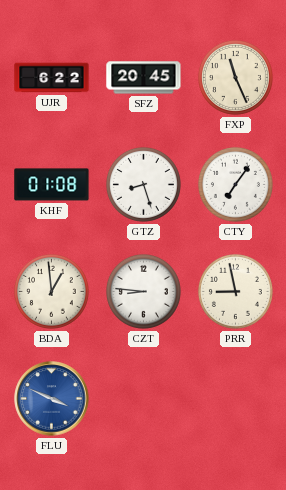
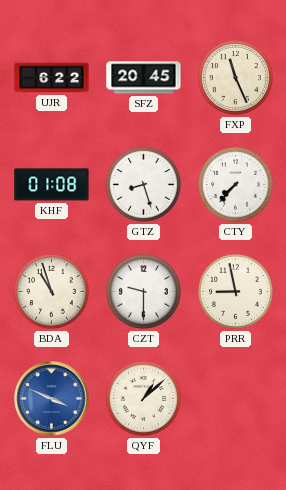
CTY: 7:06 -> 7:37
BDA: 12:59 -> 10:57
CZT: 8:46 -> 9:30
QYF: none -> 1:08
